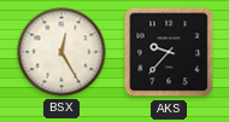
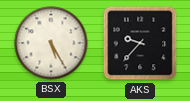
BSX: 12:25 -> 5:25
